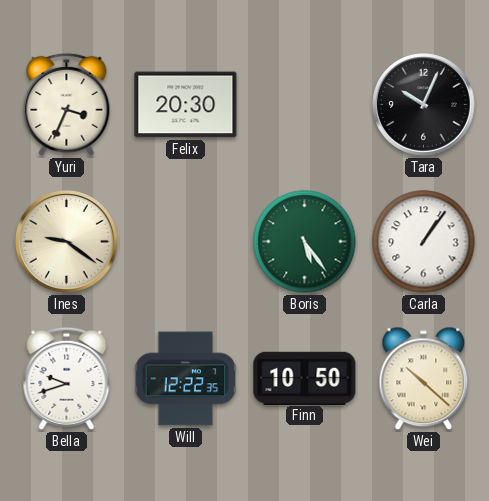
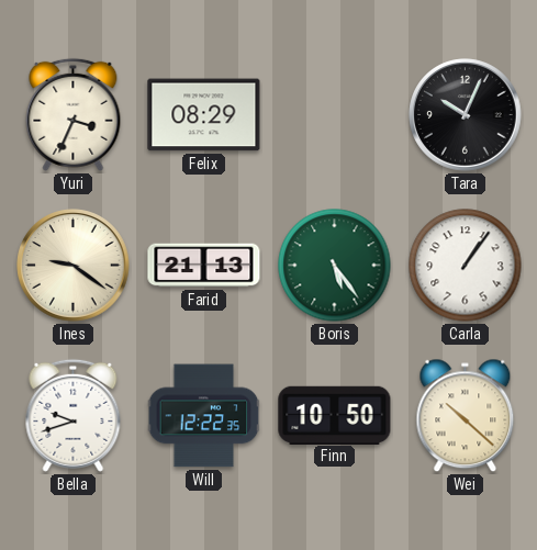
Felix: 20:30 -> 08:29
Farid: none -> 21:13
